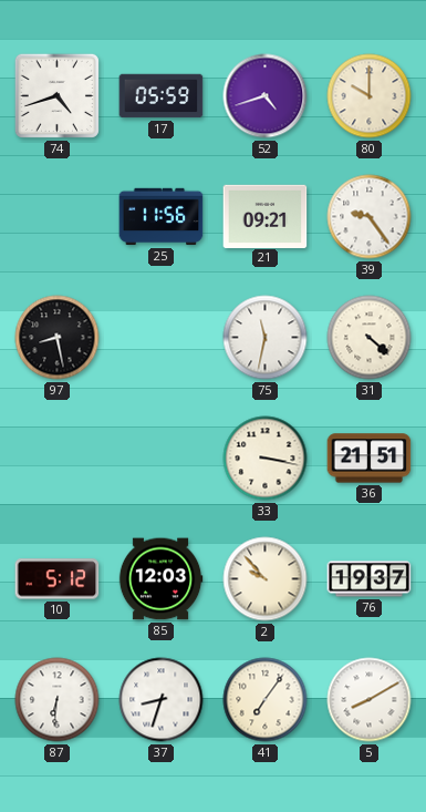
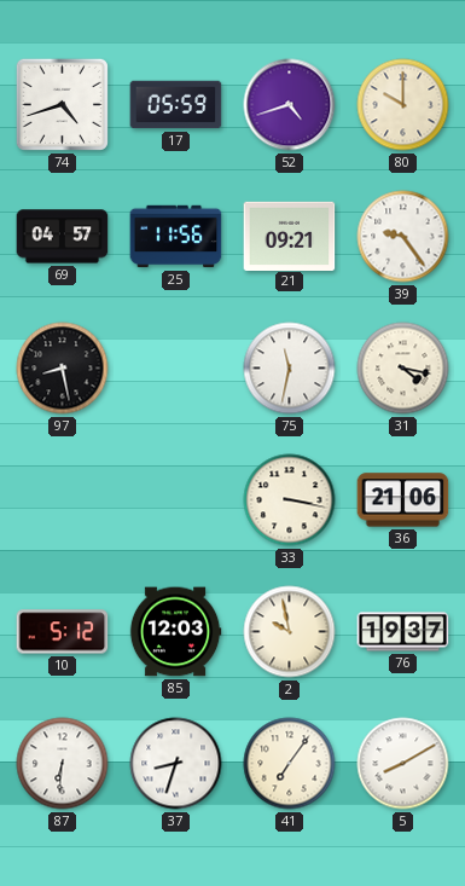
69: none -> 04:57
31: 4:22 -> 4:17
36: 21:51 -> 21:06
2: 9:53 -> 9:58
